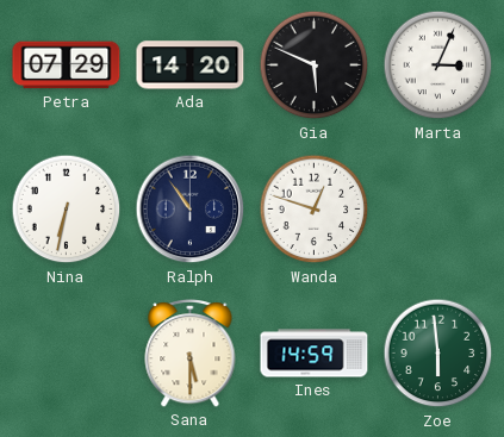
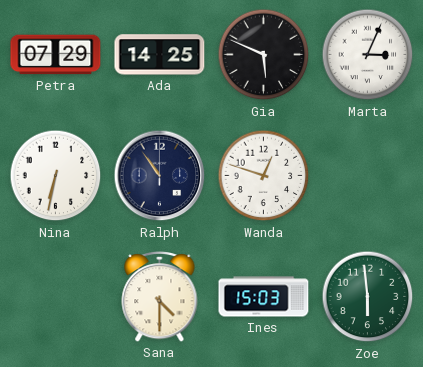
Ada: 14:20 -> 14:25
Sana: 5:30 -> 4:30
Ines: 14:59 -> 15:03
